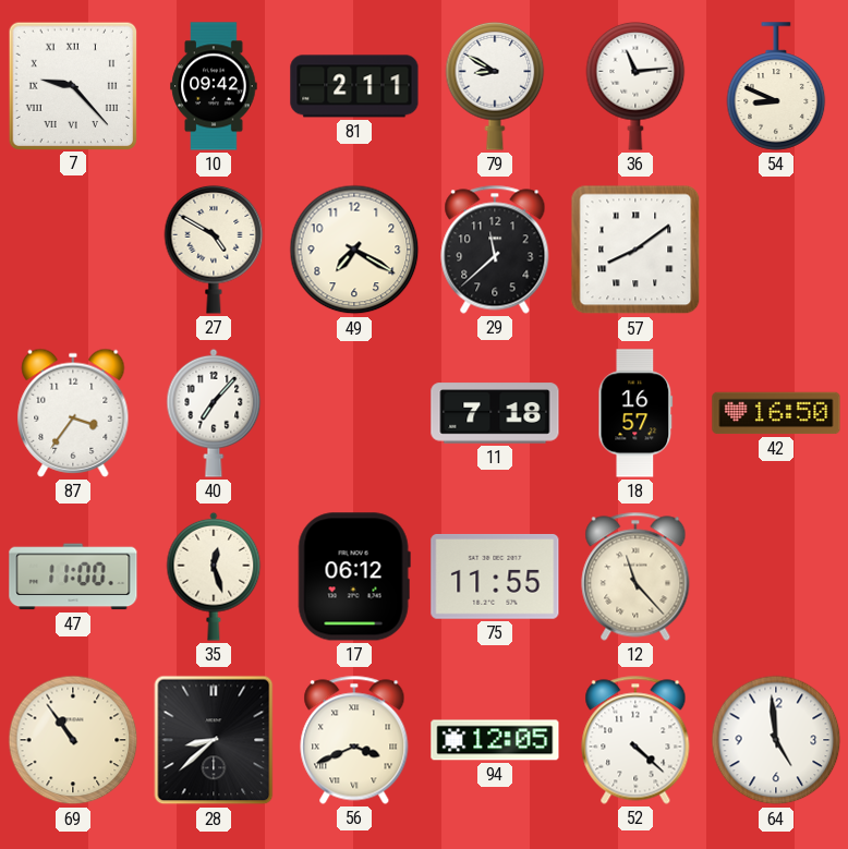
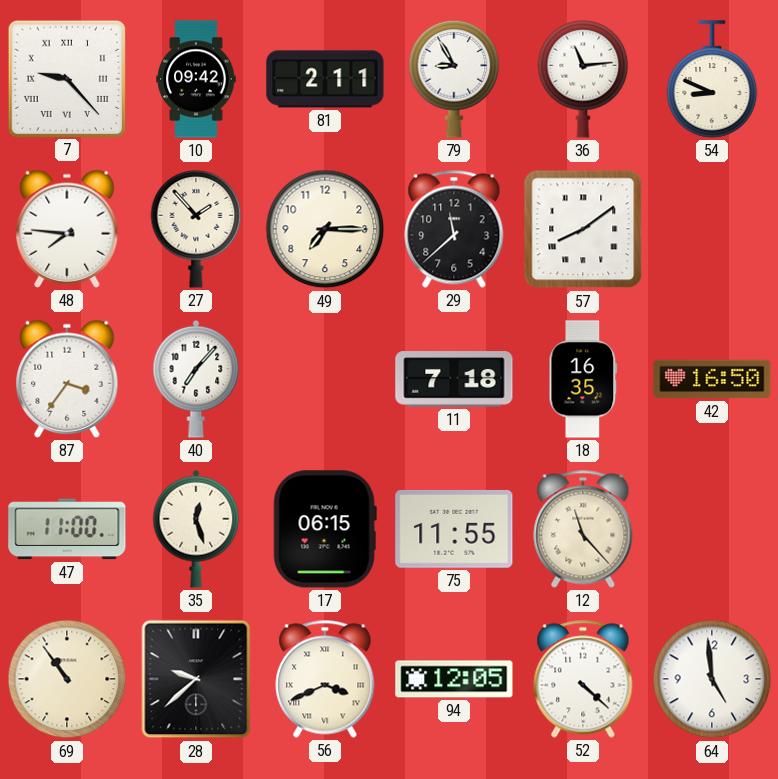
79: 8:50 -> 8:55
48: none -> 7:46
27: 4:50 -> 1:53
49: 7:20 -> 7:15
18: 16:57 -> 16:35
17: 06:12 -> 06:15
28: 8:38 -> 9:38
